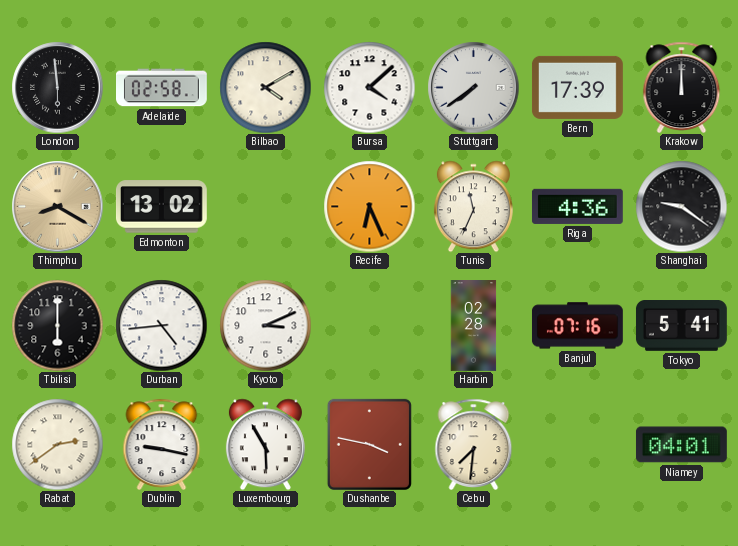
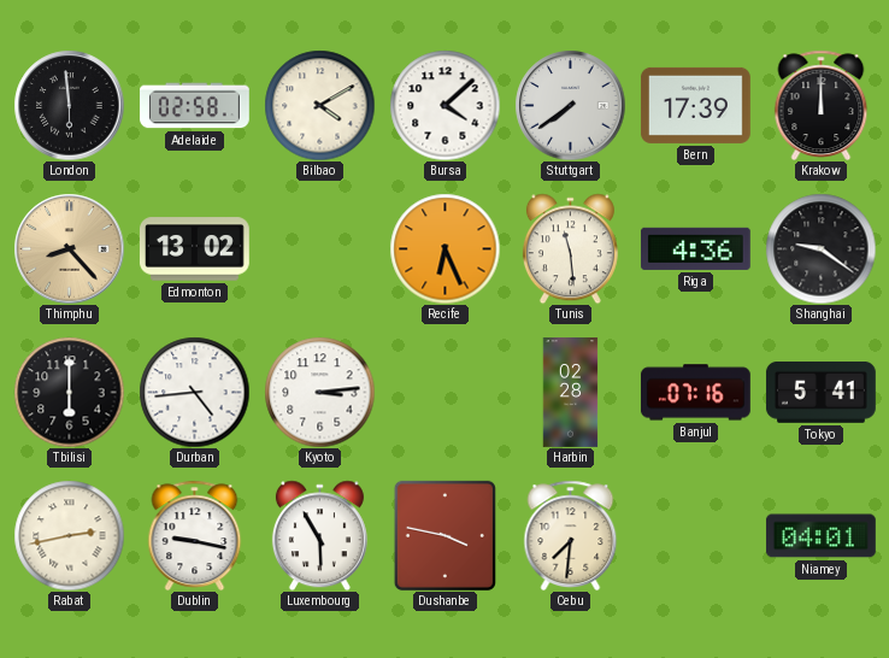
Thimphu: 8:20 -> 8:23
Tunis: 11:34 -> 11:29
Kyoto: 3:11 -> 3:14
Rabat: 2:39 -> 2:43
